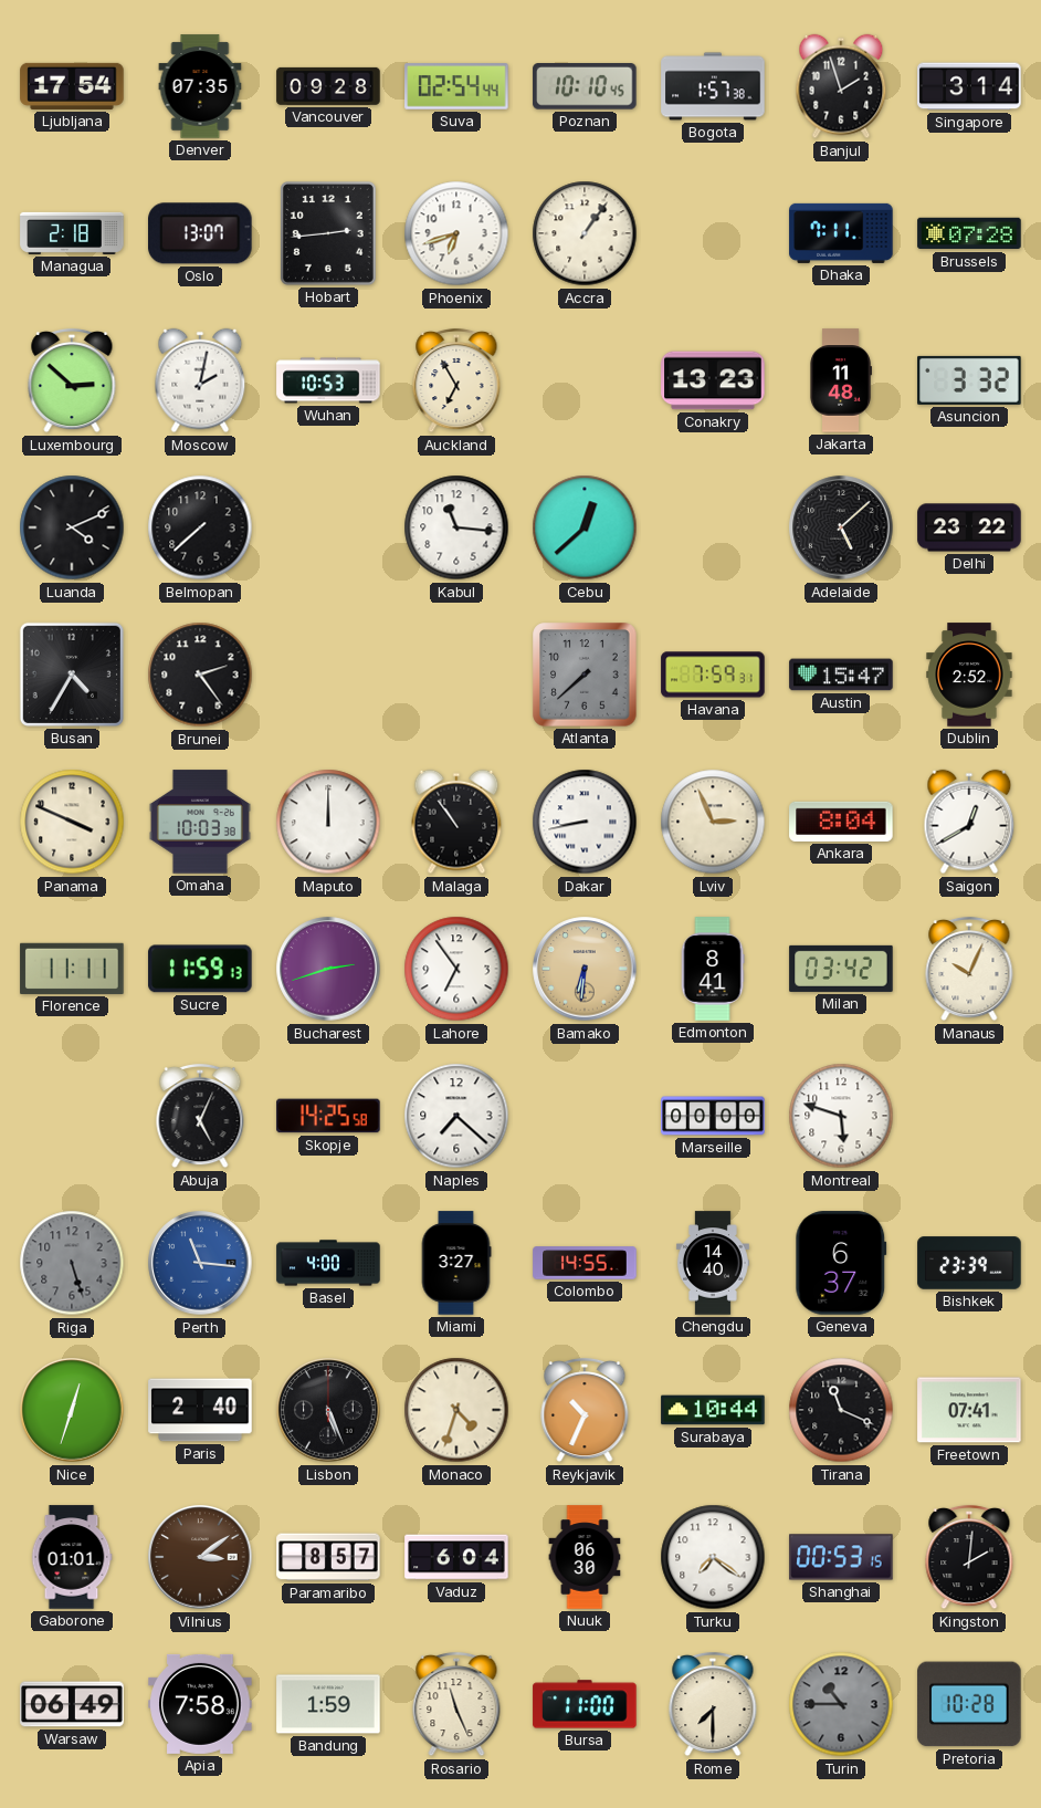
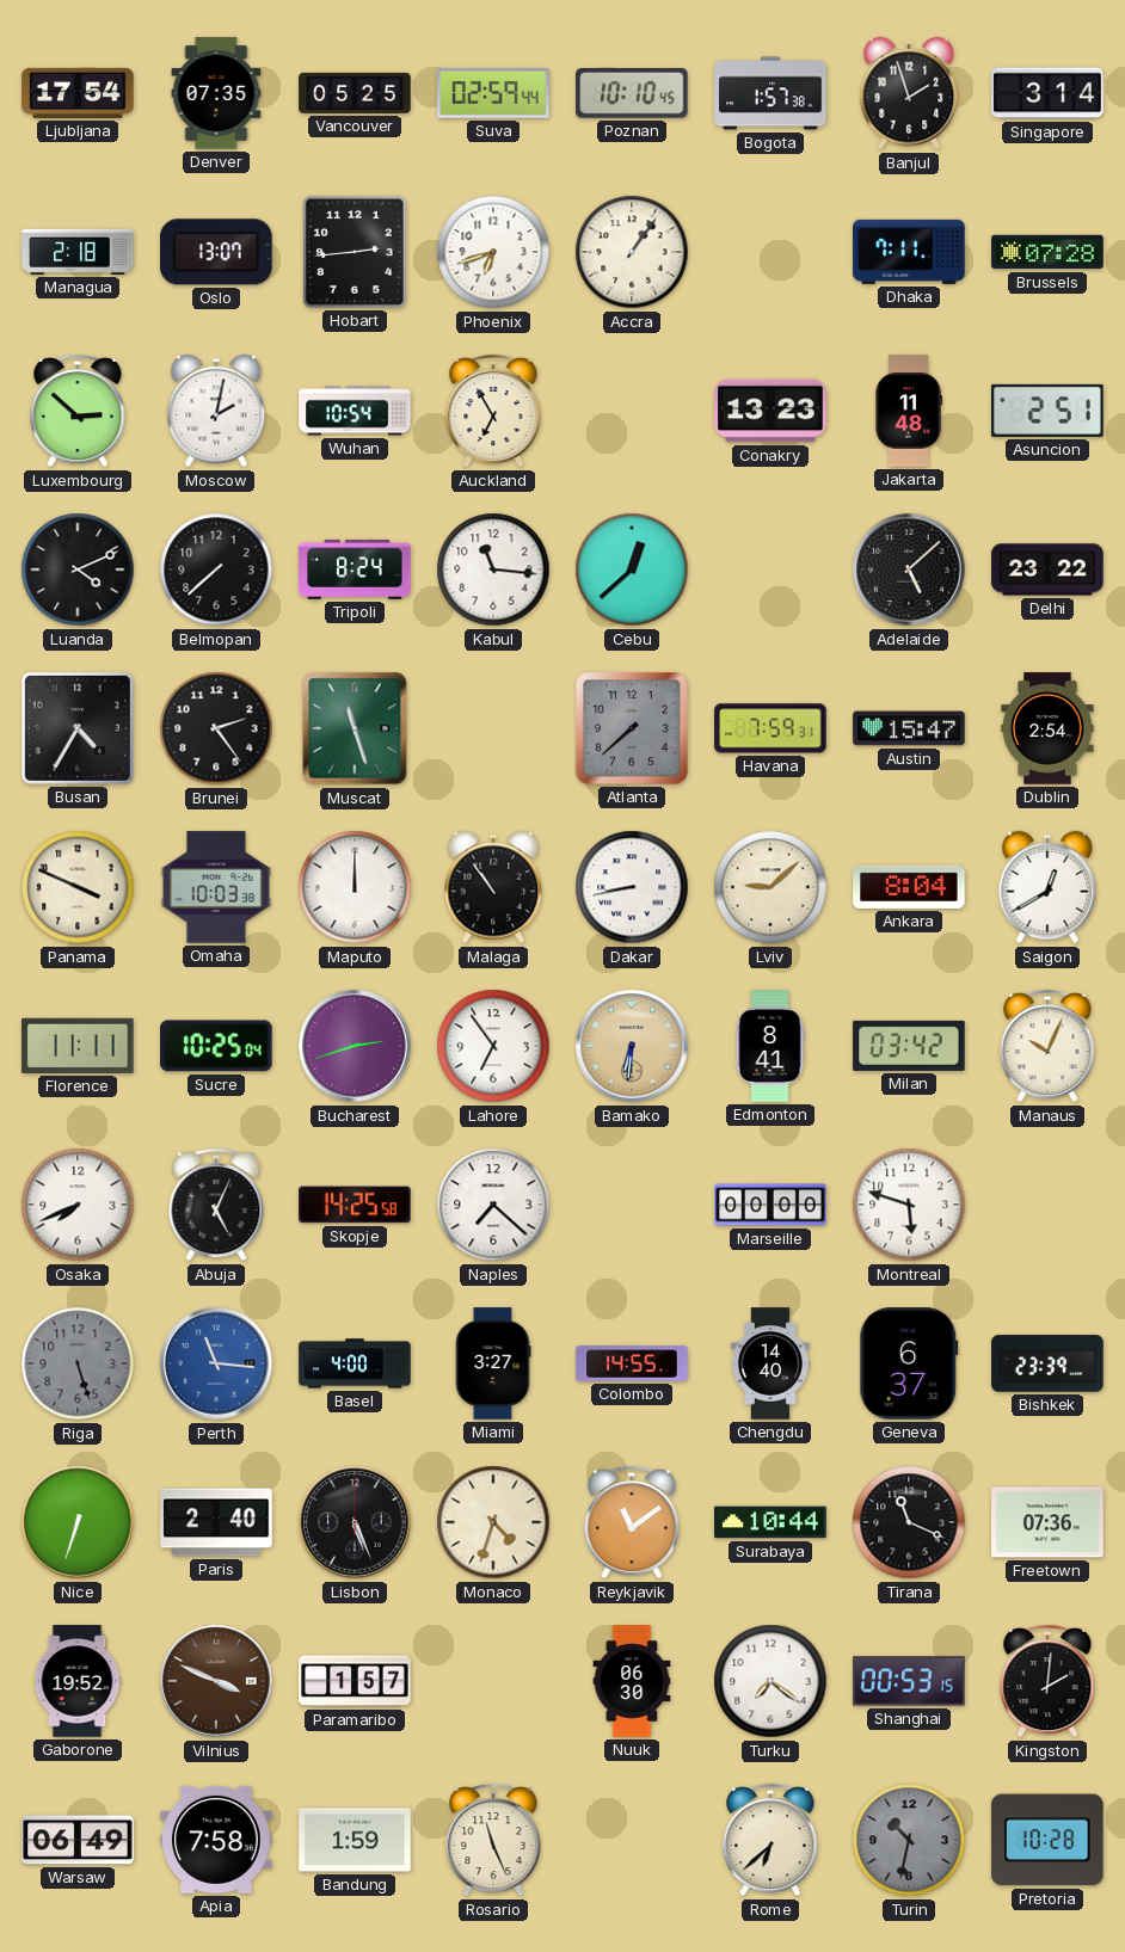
Vancouver: 09:28 -> 05:25
Suva: 02:54 -> 02:59
Wuhan: 10:53 -> 10:54
Asuncion: 3:32 -> 2:51
Tripoli: none -> 8:24
Muscat: none -> 11:27
Dublin: 2:52 -> 2:54
Lviv: 2:56 -> 9:08
Sucre: 11:59 -> 10:25
Osaka: none -> 7:41
Nice: 12:33 -> 6:33
Reykjavik: 10:34 -> 11:09
Freetown: 07:41 -> 07:36
Gaborone: 01:01 -> 19:52
Vilnius: 3:09 -> 3:49
Paramaribo: 8:57 -> 1:57
Vaduz: 6:04 -> none
Bursa: 11:00 -> none
Rome: 7:30 -> 6:38
Turin: 10:45 -> 10:32
